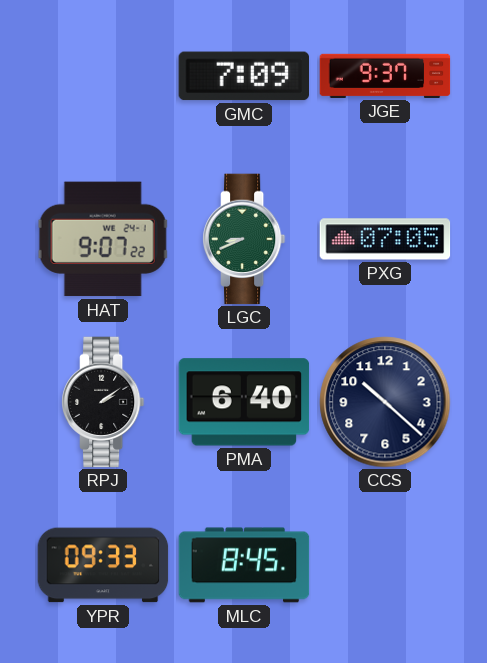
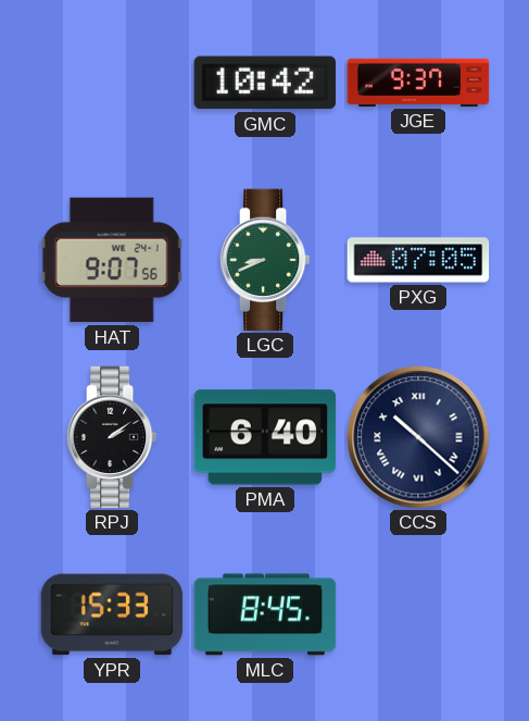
GMC: 7:09 -> 10:42
HAT: 9:07:22 -> 9:07:56
CCS numerals: Arabic -> Roman
YPR: 09:33 -> 15:33
